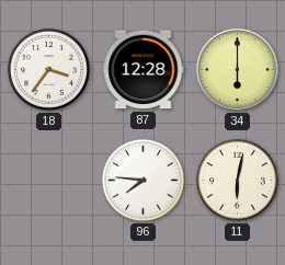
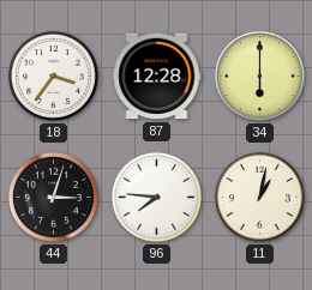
44: none -> 3:03
11: 6:02 -> 1:02
